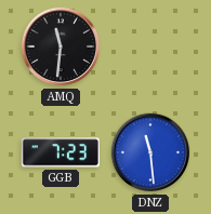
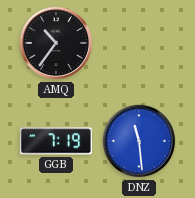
AMQ: 11:31 -> 10:36
GGB: 7:23 -> 7:19
